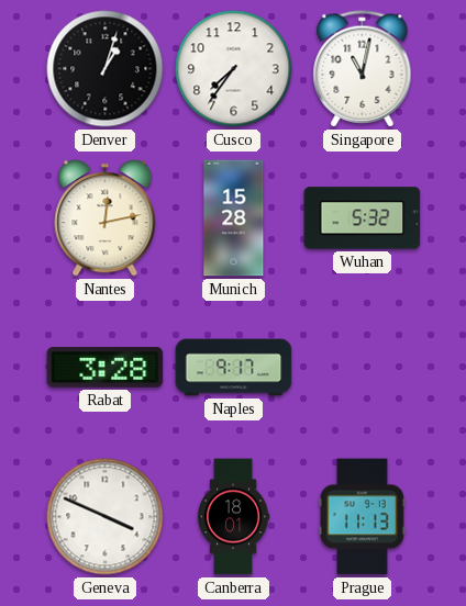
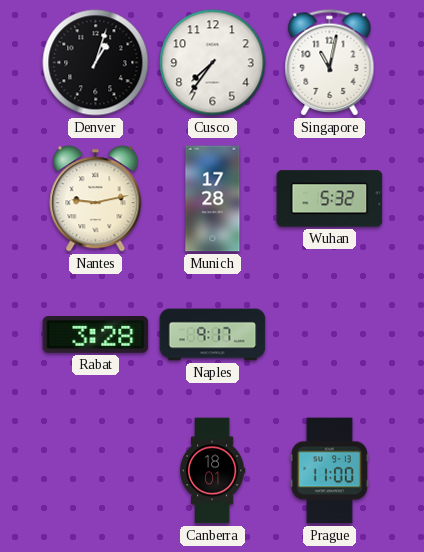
Nantes: 12:13 -> 9:13
Munich: 15:28 -> 17:28
Geneva: 3:49 -> none
Prague: 11:13 -> 11:00
